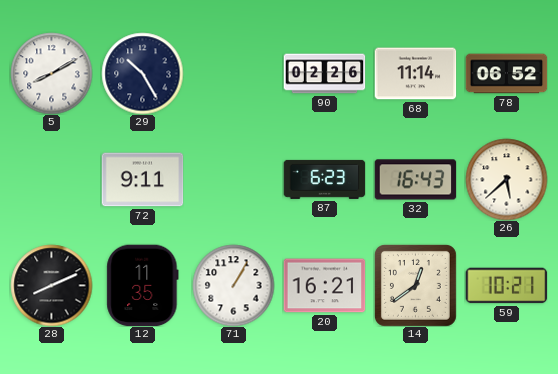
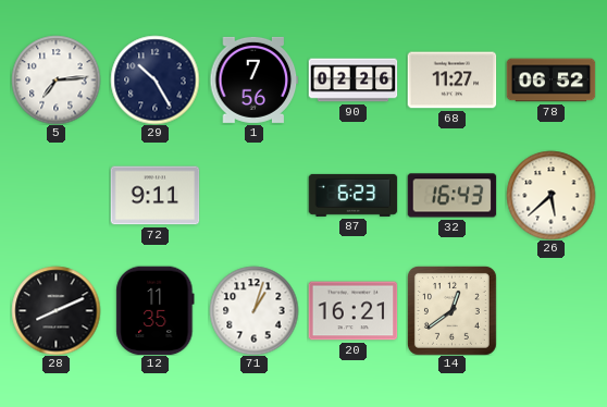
5: 8:10 -> 7:14
1: none -> 7:56
68: 11:14 -> 11:27
71: 1:05 -> 1:03
59: 10:21 -> none
